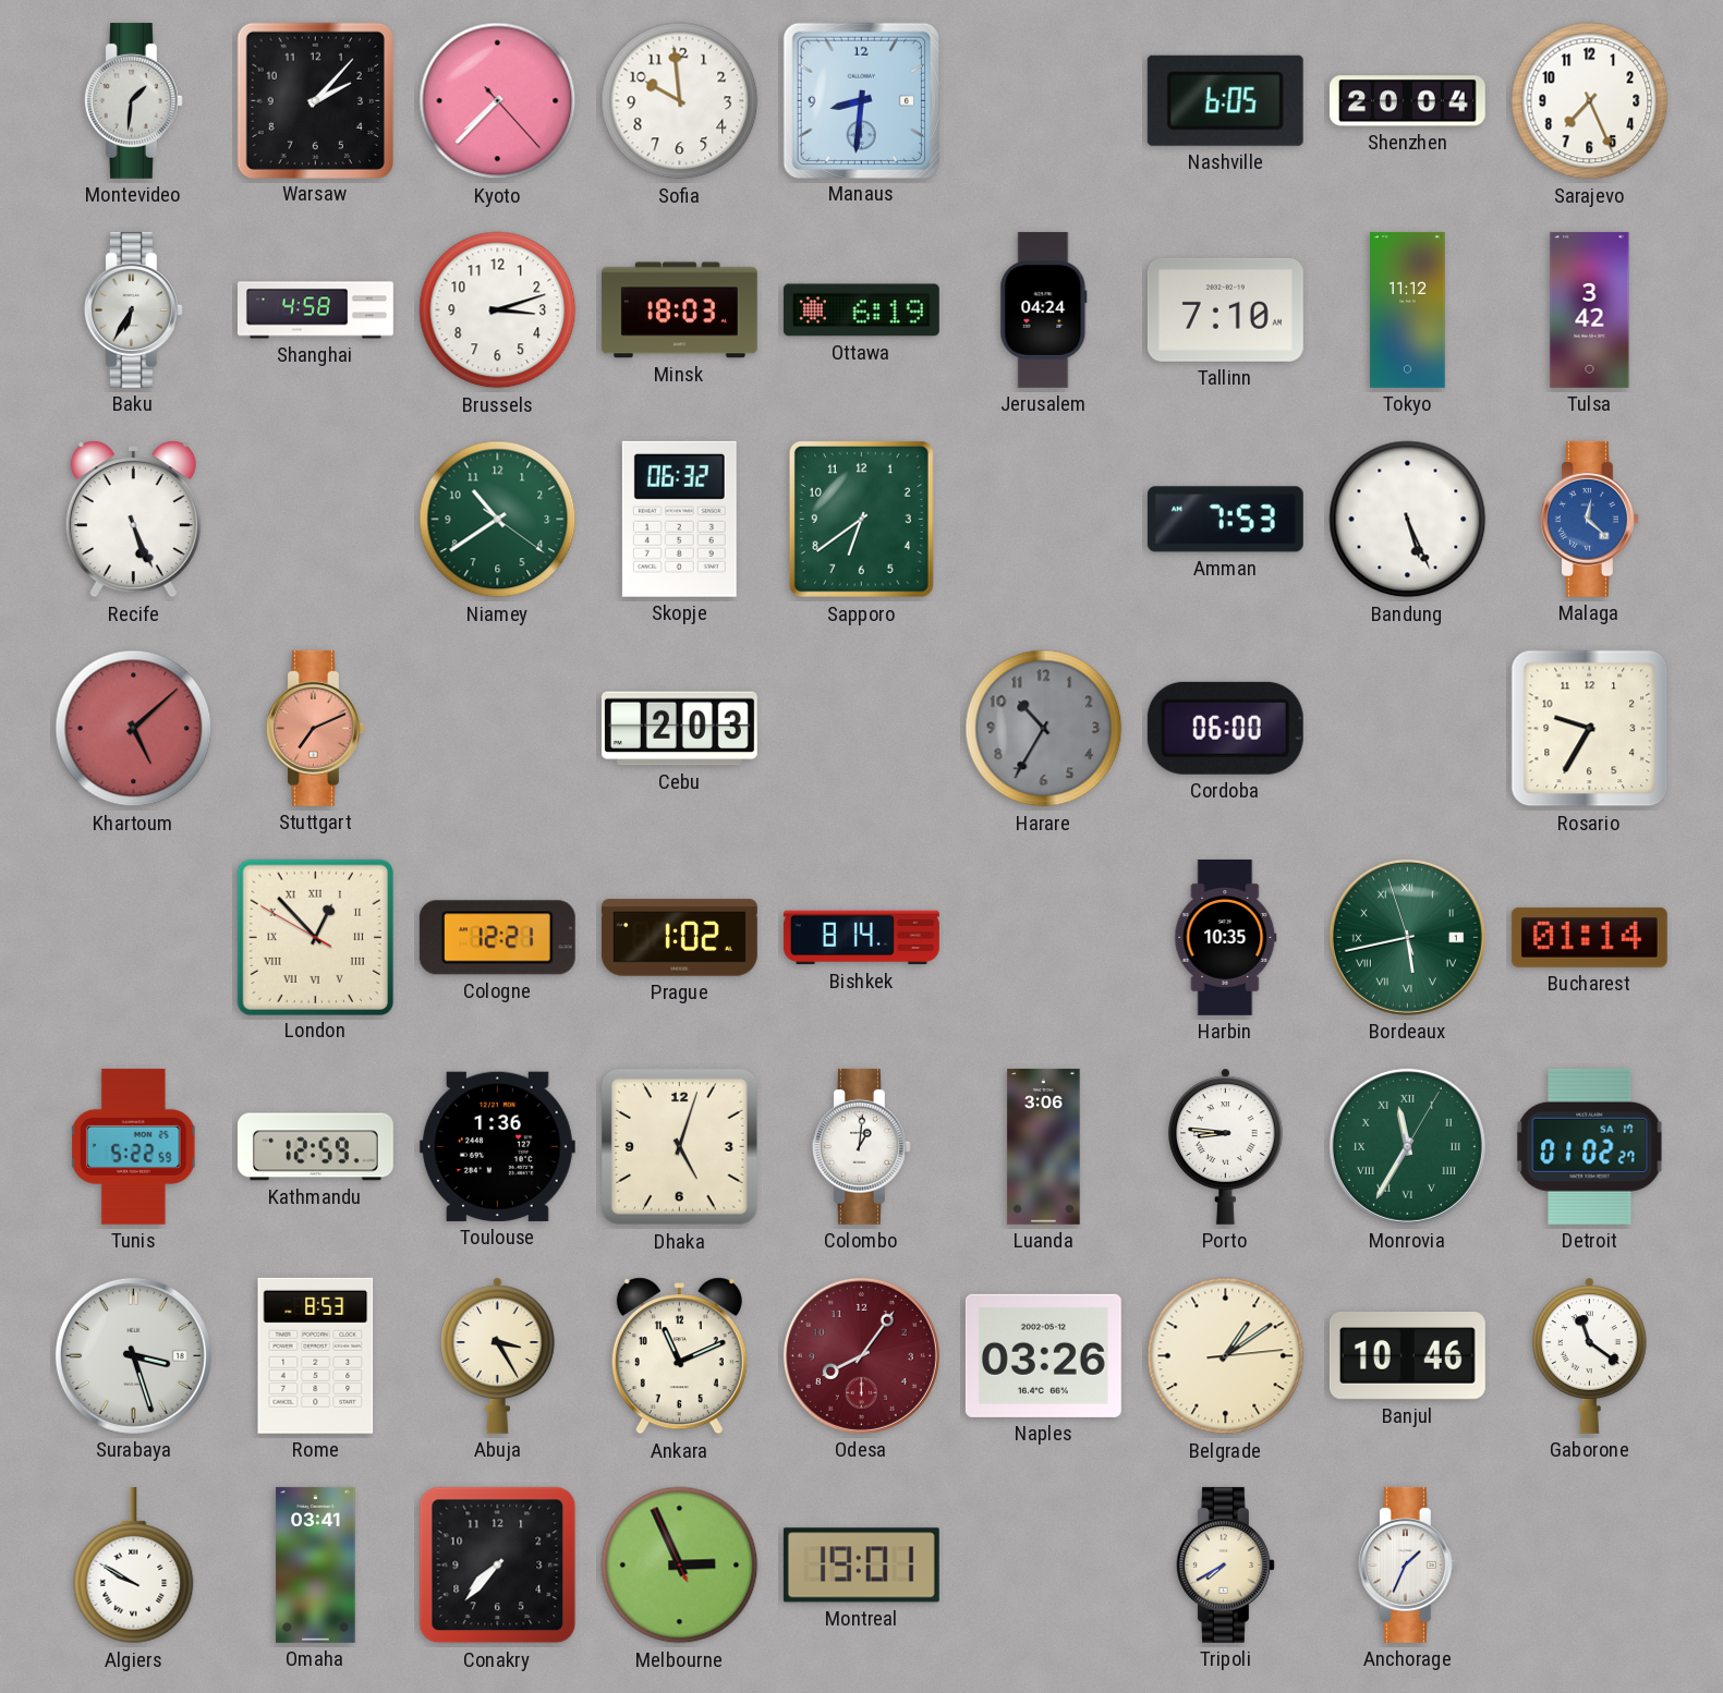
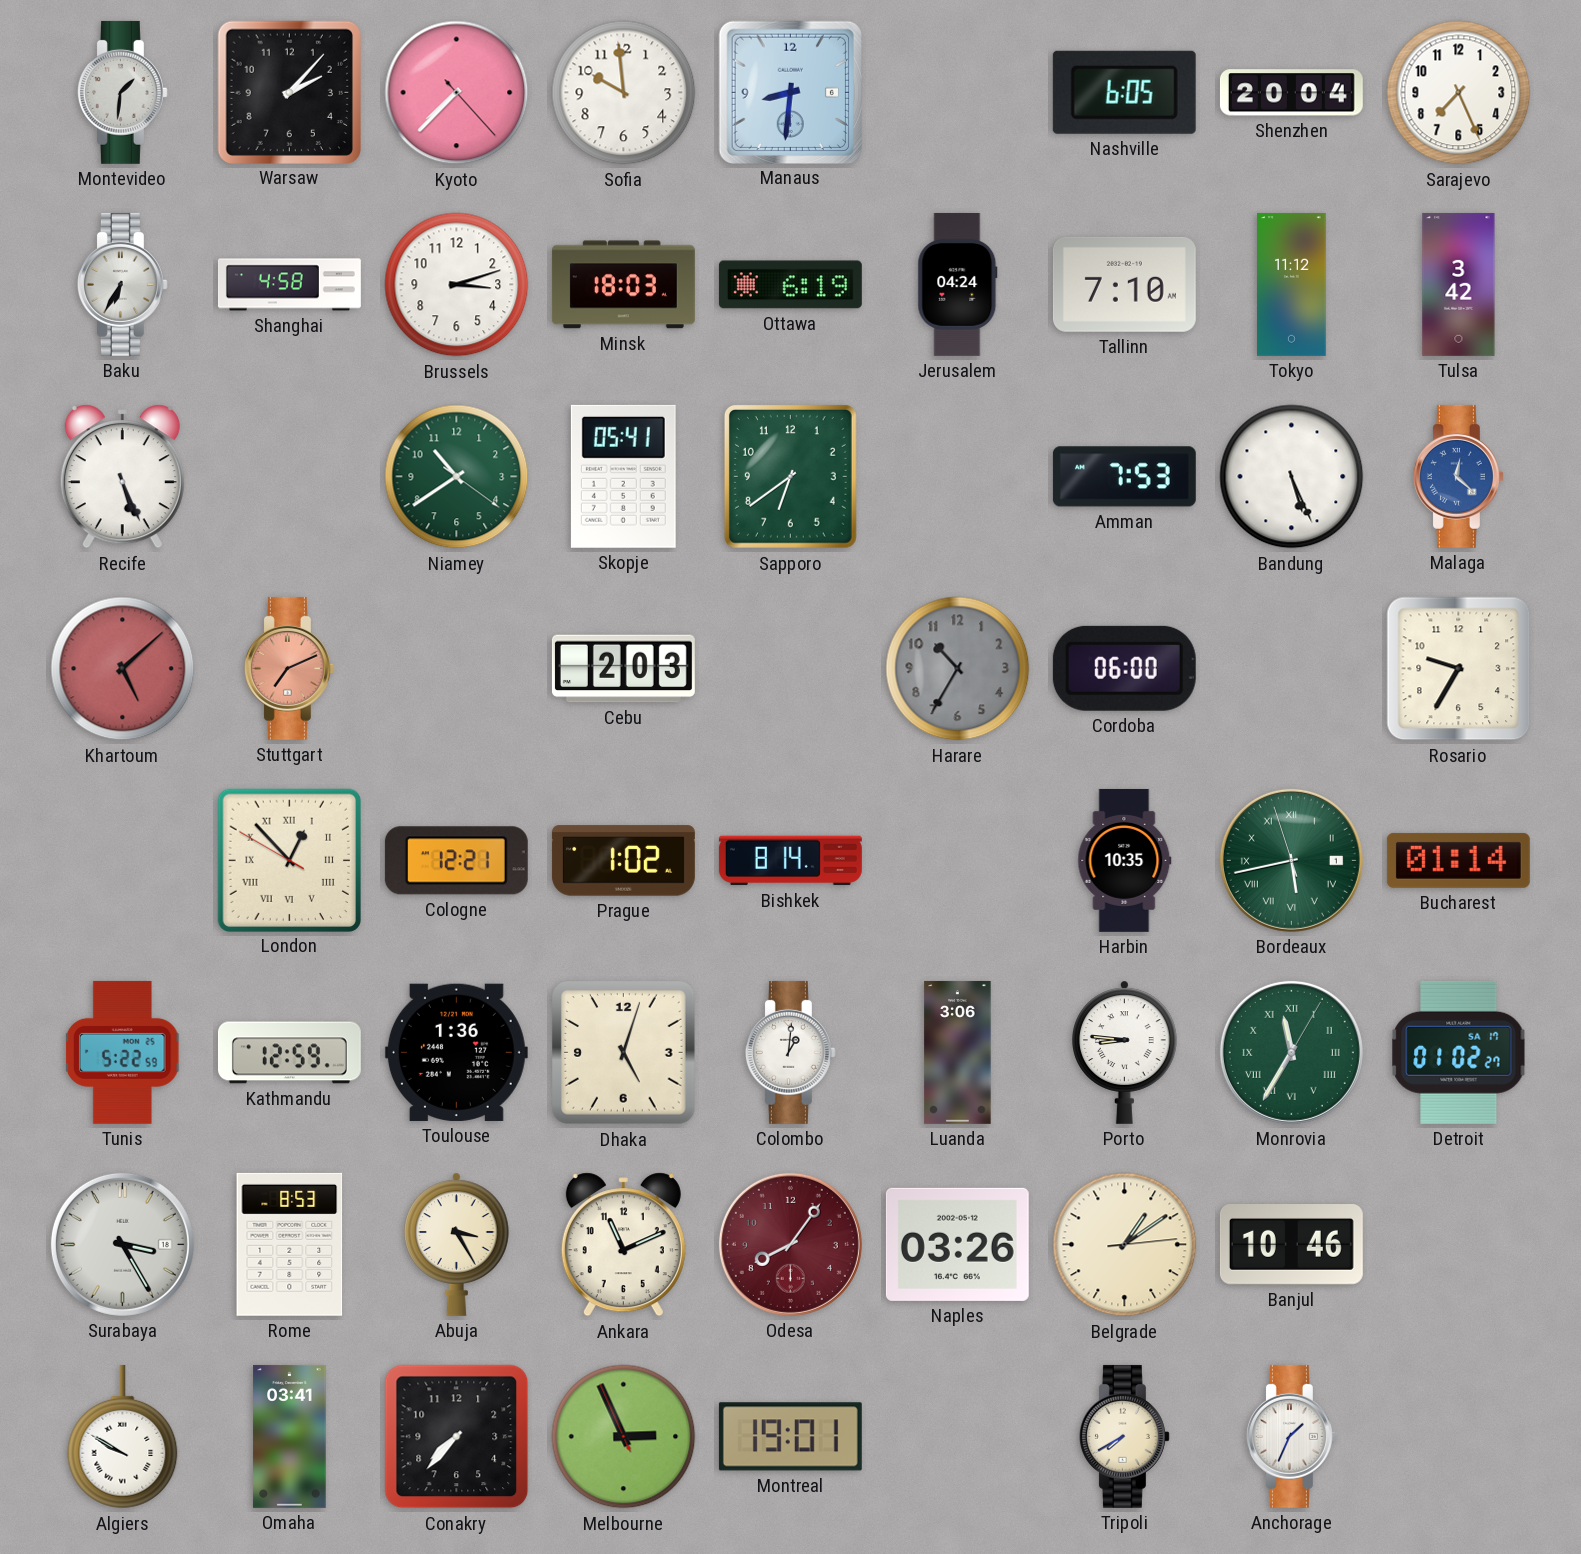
Skopje: 06:32 -> 05:41
Surabaya: 3:27 -> 3:25
Gaborone: 11:21 -> none
